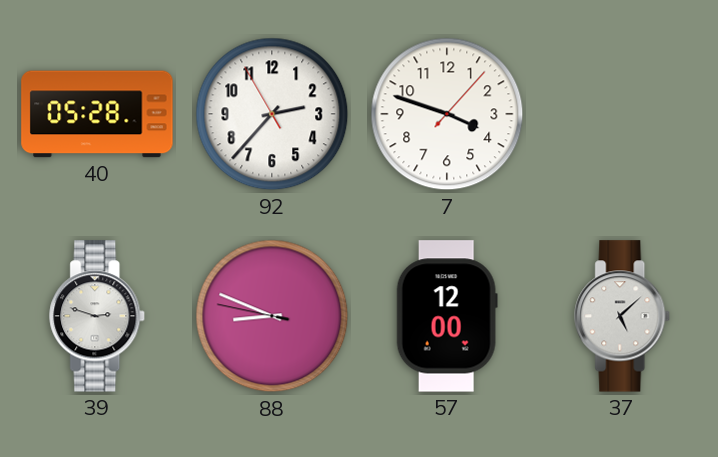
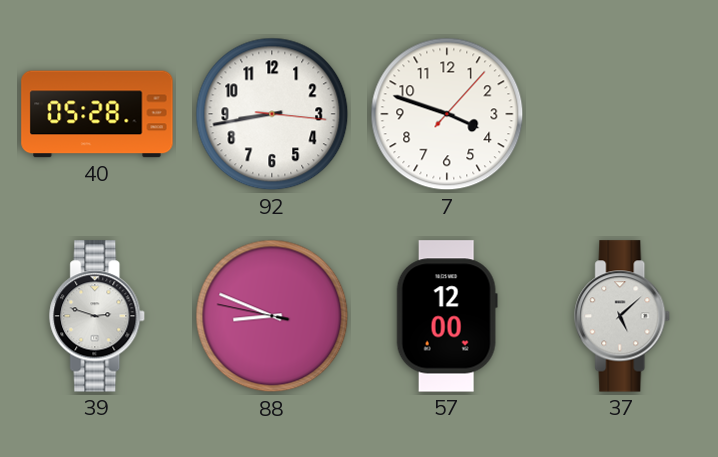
92: 2:36 -> 8:43
